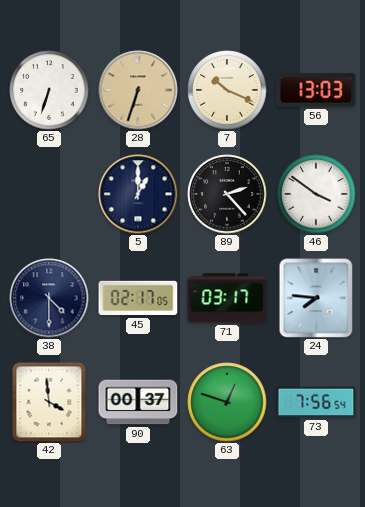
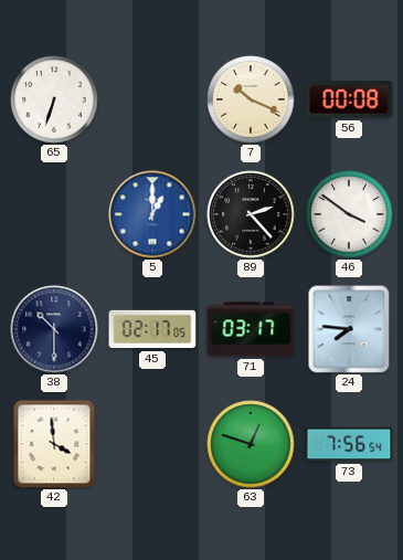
28: 6:33 -> none
56: 13:03 -> 00:08
5 dial: navy -> blue
38: 4:30 -> 10:30
90: 00:37 -> none
